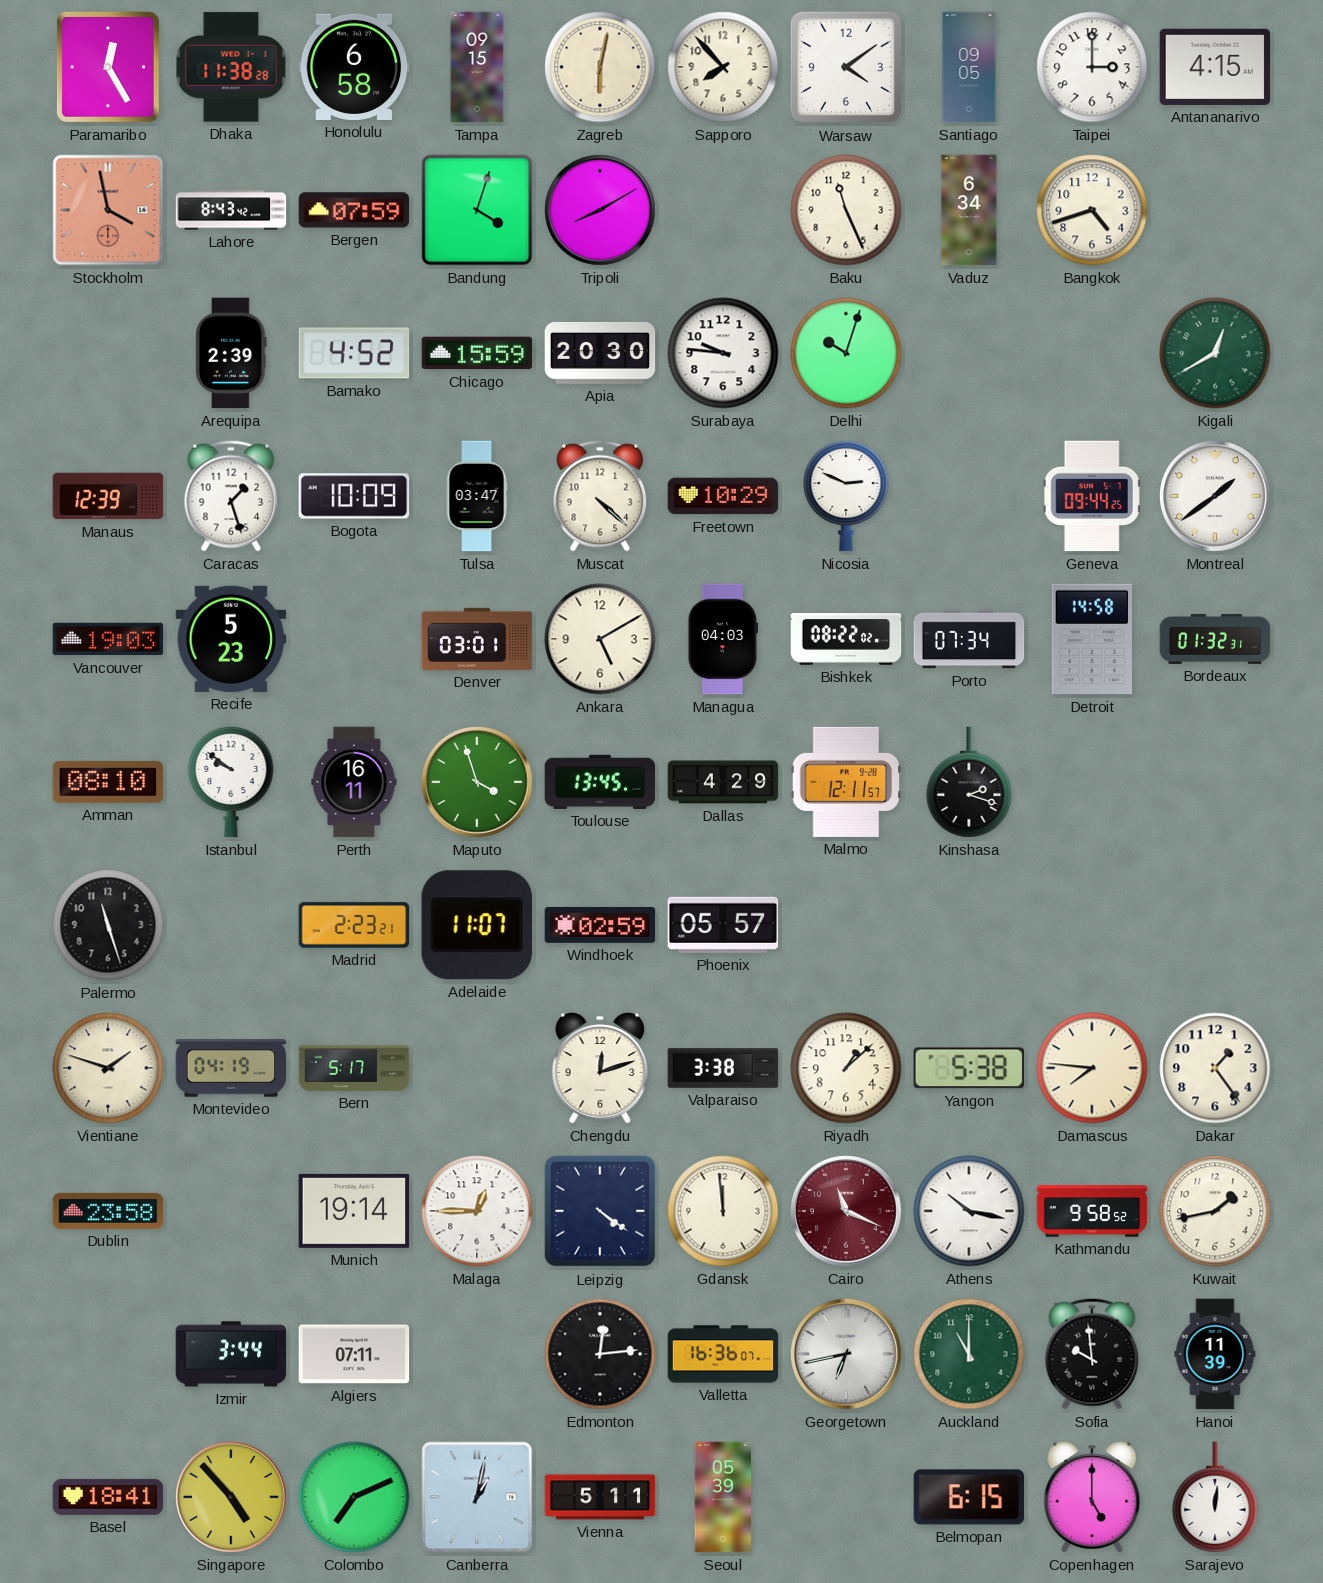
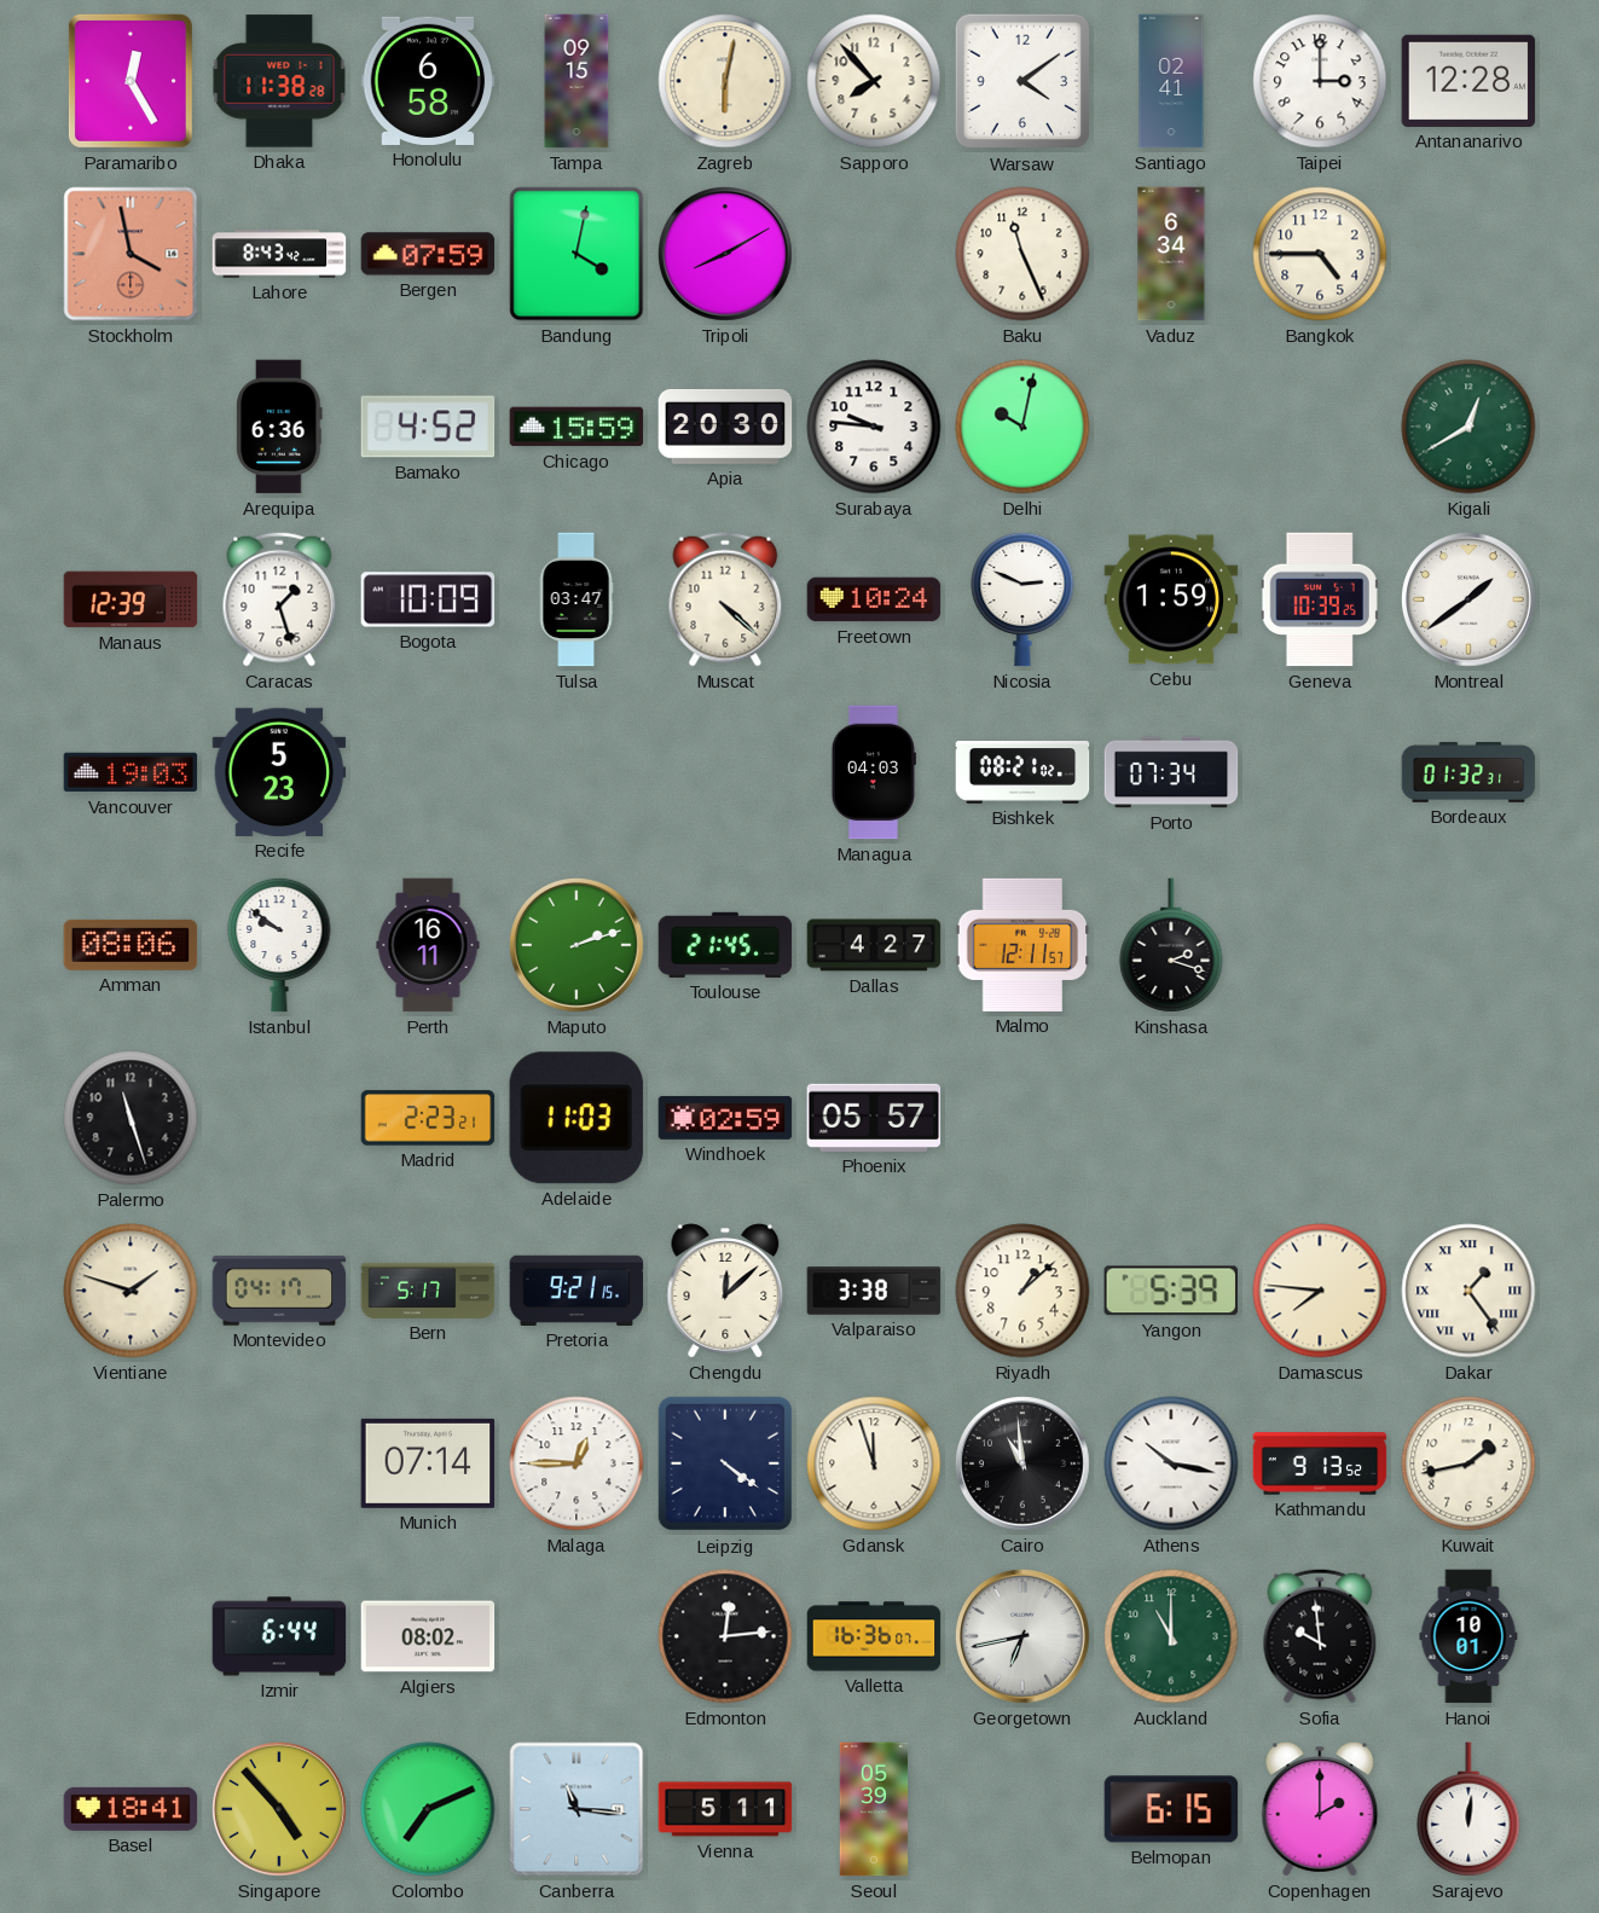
Santiago: 09:05 -> 02:41
Antananarivo: 4:15 -> 12:28
Bandung: 4:03 -> 4:02
Bangkok: 4:42 -> 4:45
Arequipa: 2:39 -> 6:36
Delhi: 10:03 -> 10:02
Freetown: 10:29 -> 10:24
Cebu: none -> 1:59
Geneva: 09:44 -> 10:39
Denver: 03:01 -> none
Ankara: 5:10 -> none
Bishkek: 08:22 -> 08:21
Detroit: 14:58 -> none
Amman: 08:10 -> 08:06
Maputo: 3:57 -> 2:12
Toulouse: 13:45 -> 21:45
Dallas: 4:29 -> 4:27
Adelaide: 11:07 -> 11:03
Montevideo: 04:19 -> 04:17
Pretoria: none -> 9:21
Chengdu: 12:12 -> 12:08
Yangon: 5:38 -> 5:39
Dakar numerals: Arabic -> Roman
Dublin: 23:58 -> none
Munich: 19:14 -> 07:14
Gdansk: 11:59 -> 11:57
Cairo: 11:19 -> 10:59
Cairo dial: burgundy -> black
Kathmandu: 9:58 -> 9:13
Izmir: 3:44 -> 6:44
Algiers: 07:11 -> 08:02
Hanoi: 11:39 -> 10:01
Canberra: 1:02 -> 11:16
Copenhagen: 5:00 -> 2:00
